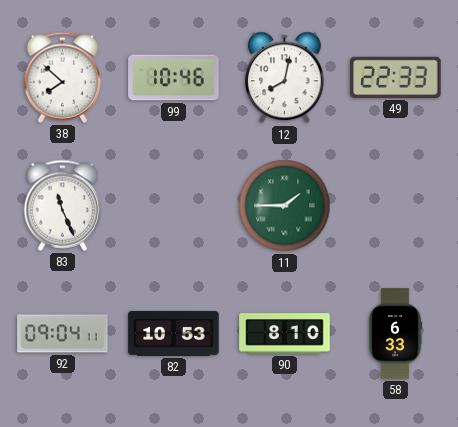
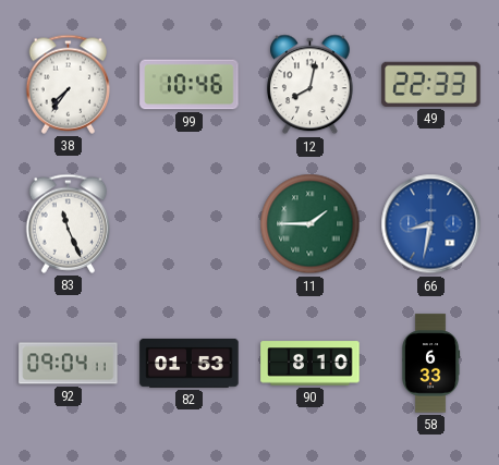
38: 7:52 -> 7:36
66: none -> 8:32
82: 10:53 -> 01:53
